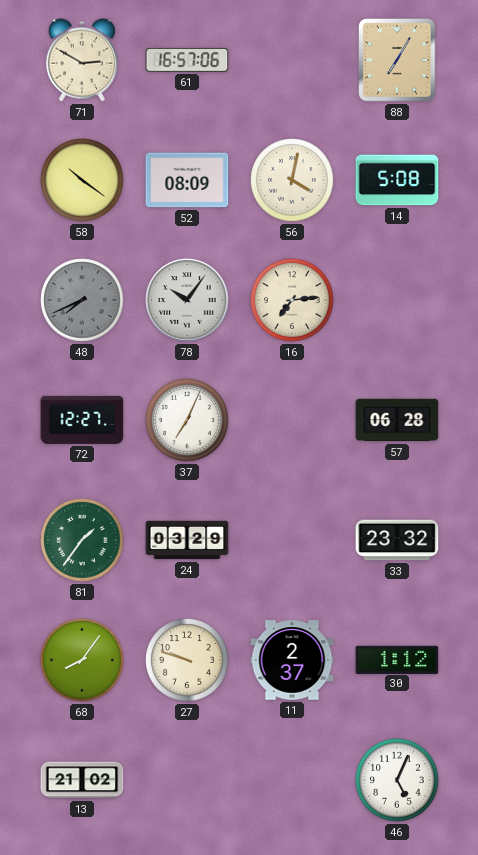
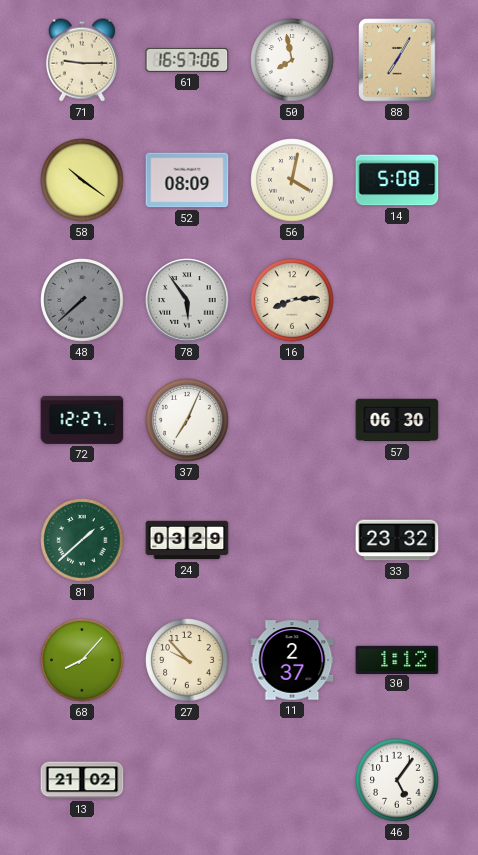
71: 2:50 -> 9:15
50: none -> 7:58
48: 7:41 -> 7:38
78: 10:06 -> 5:54
16: 7:14 -> 8:14
57: 06:28 -> 06:30
81: 1:36 -> 1:38
68: 8:06 -> 8:07
27: 9:48 -> 9:53
46: 5:04 -> 5:06
